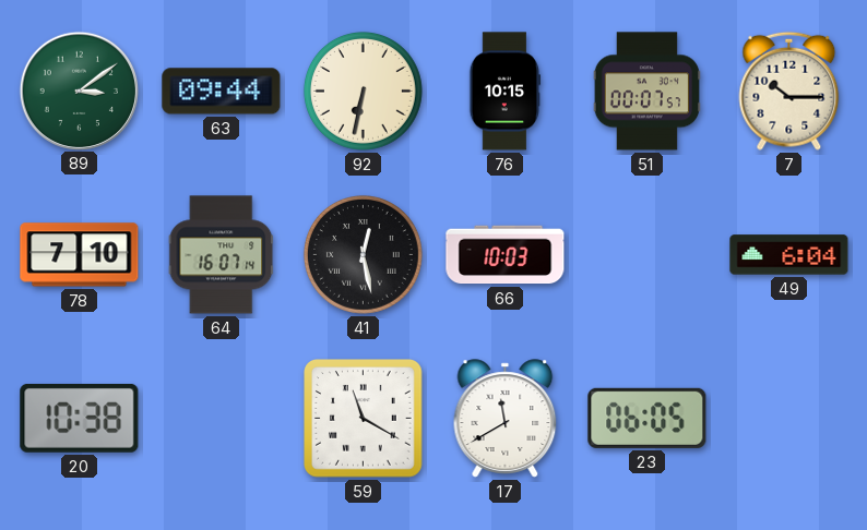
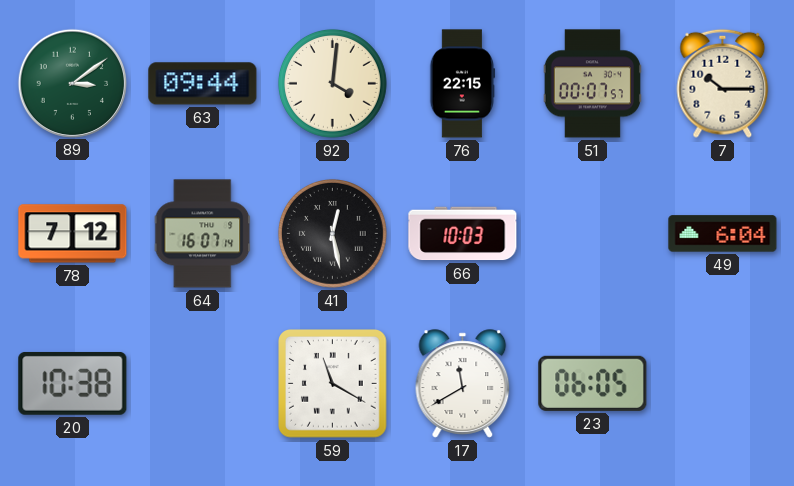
92: 6:32 -> 4:01
76: 10:15 -> 22:15
78: 7:10 -> 7:12
